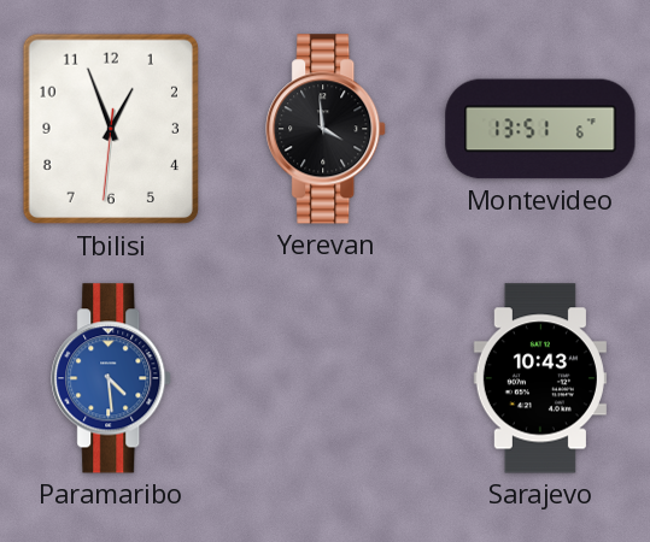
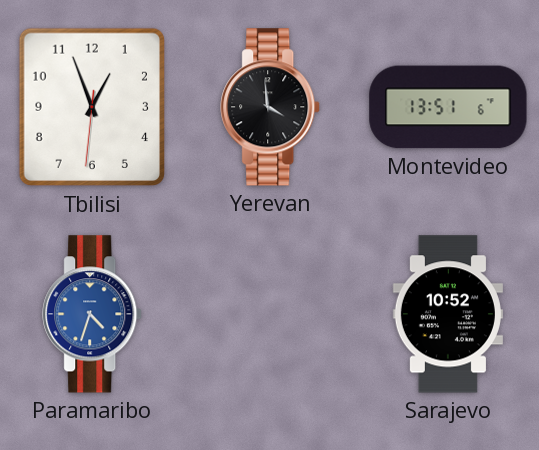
Paramaribo: 4:29 -> 4:33
Sarajevo: 10:43 -> 10:52
